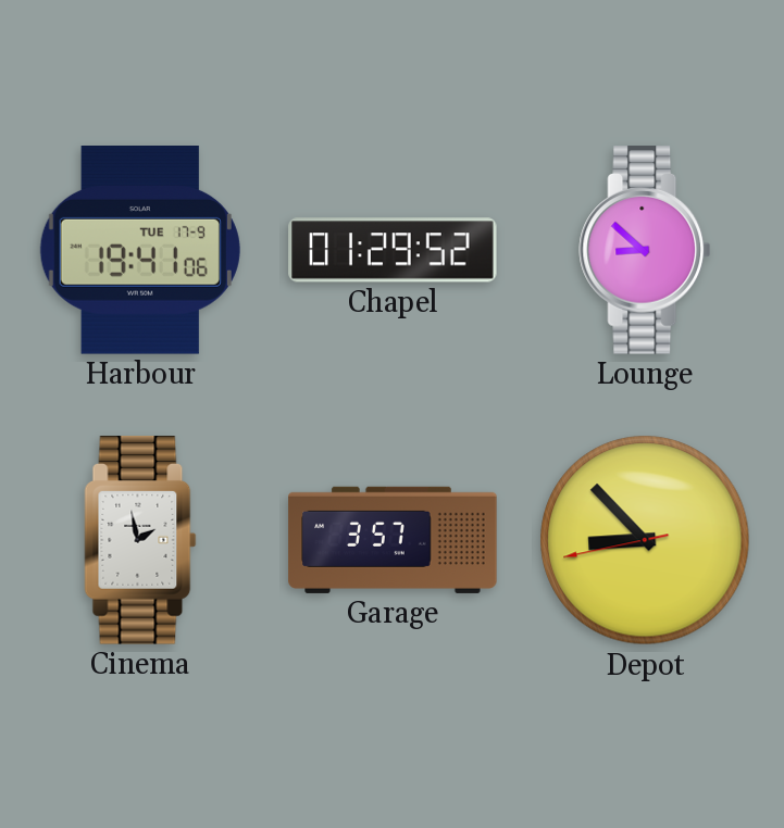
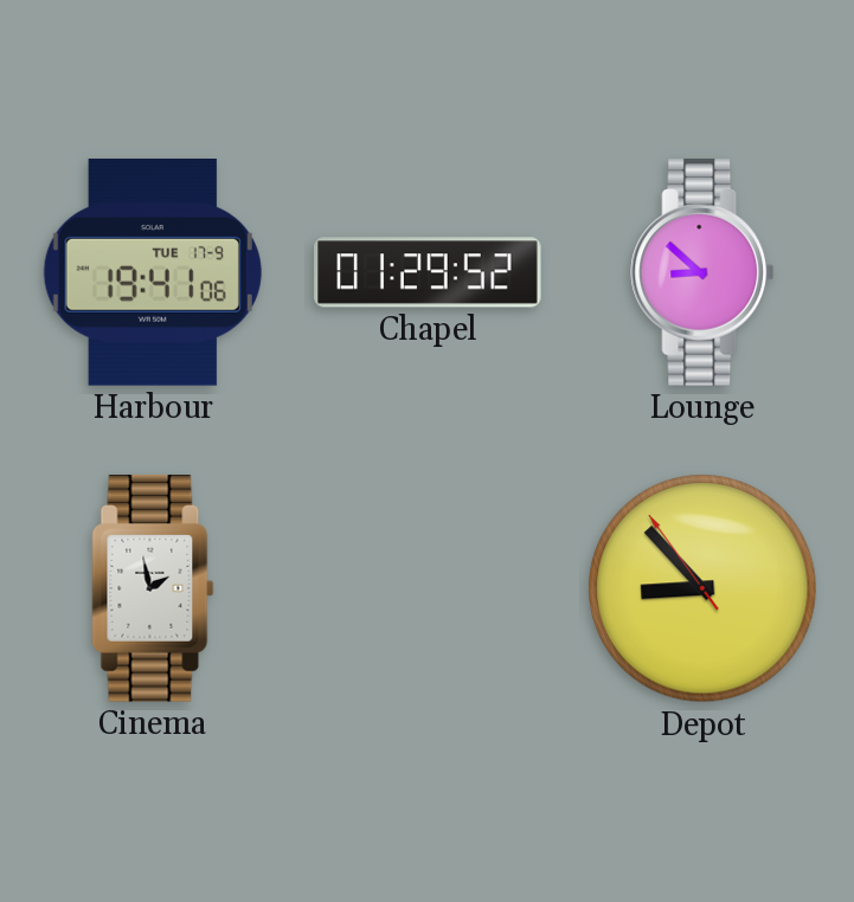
Garage: 3:57 -> none
Depot: 8:52:43 -> 8:52:54
